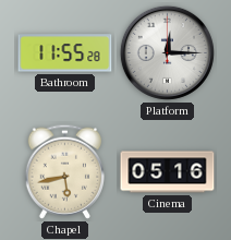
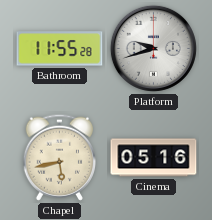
Platform: 12:15 -> 9:42
